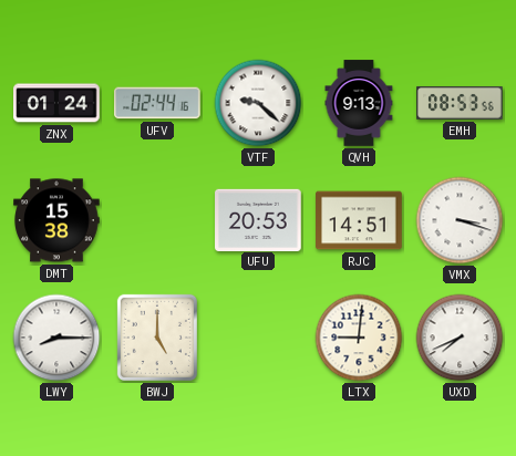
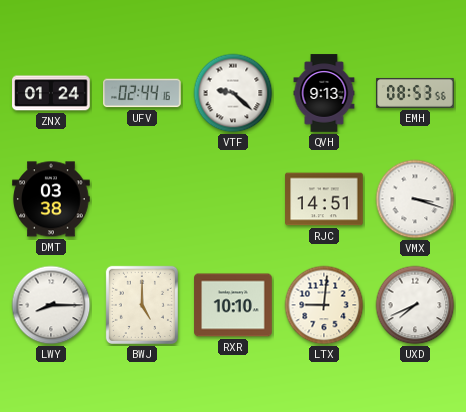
DMT: 15:38 -> 03:38
UFU: 20:53 -> none
RXR: none -> 10:10
